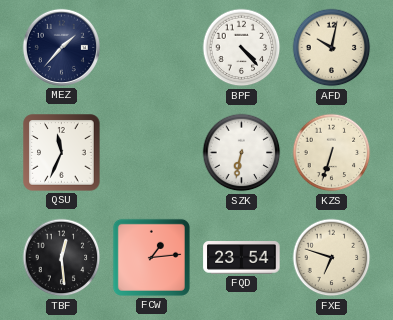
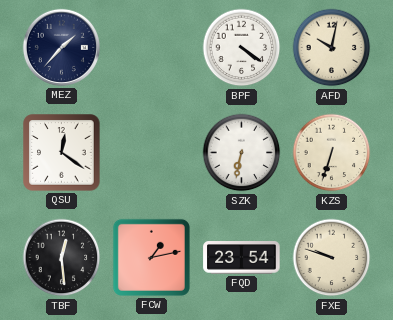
BPF: 4:23 -> 4:21
QSU: 11:34 -> 12:21
FCW: 1:14 -> 1:13
FXE: 6:48 -> 9:48
